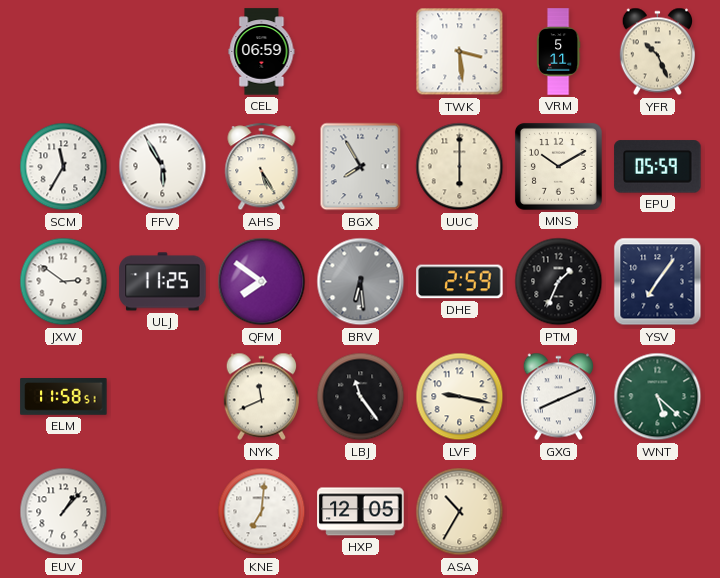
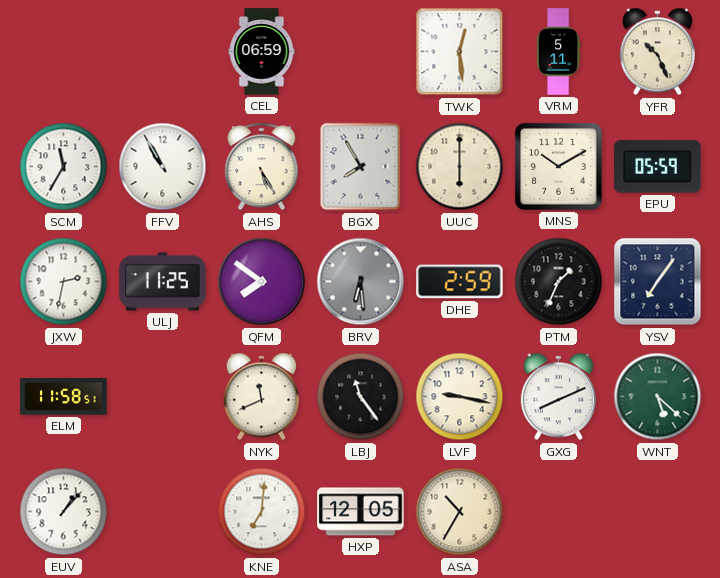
TWK: 3:29 -> 12:29
FFV: 5:55 -> 10:55
JXW: 2:51 -> 2:32
